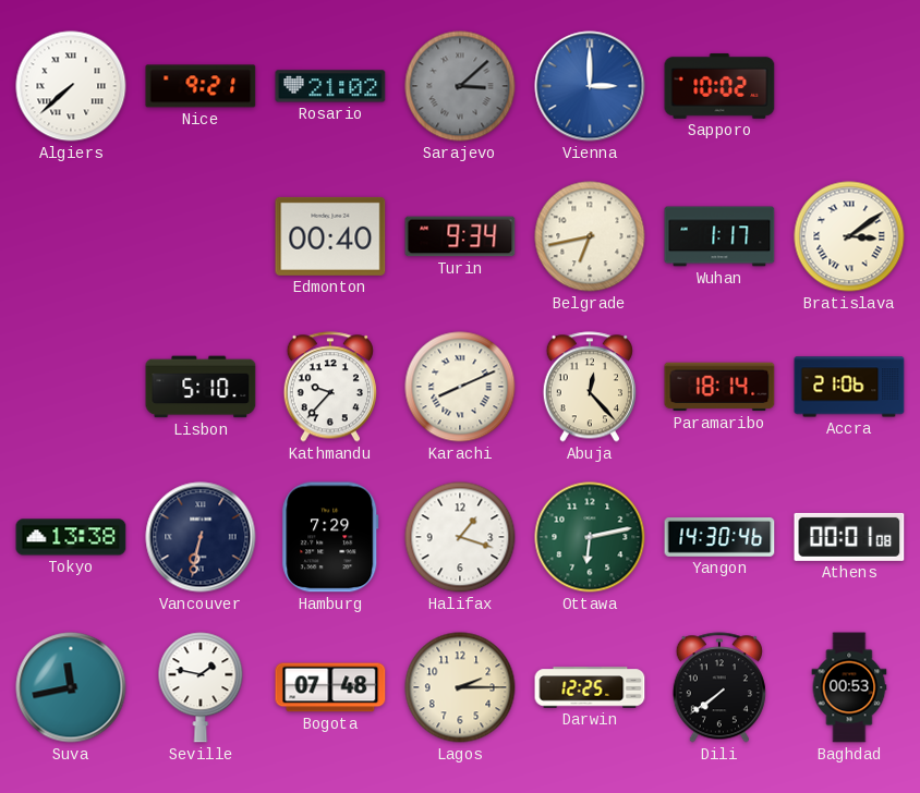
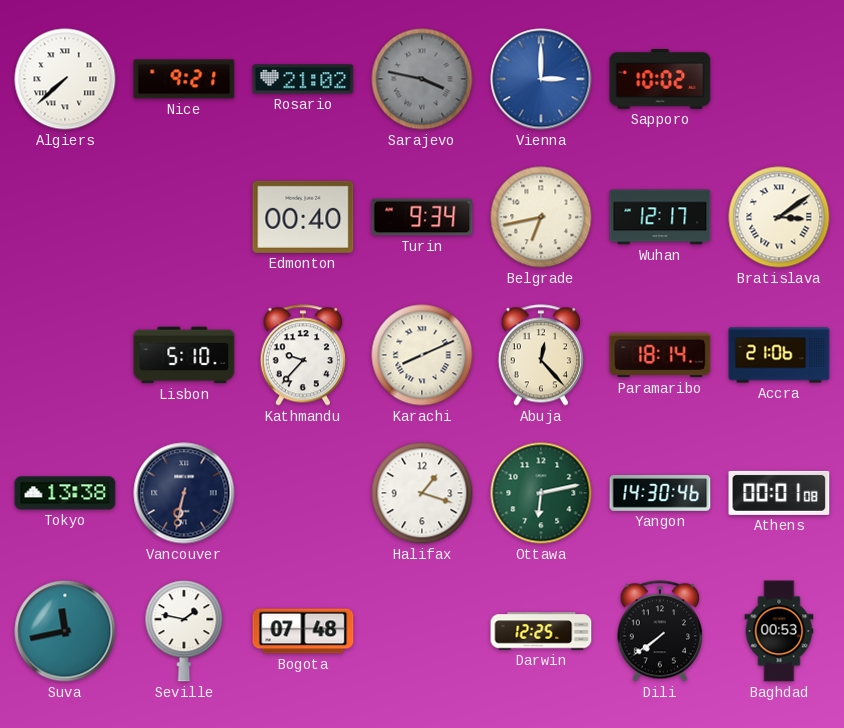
Sarajevo: 3:08 -> 3:47
Wuhan: 1:17 -> 12:17
Hamburg: 7:29 -> none
Lagos: 2:15 -> none
